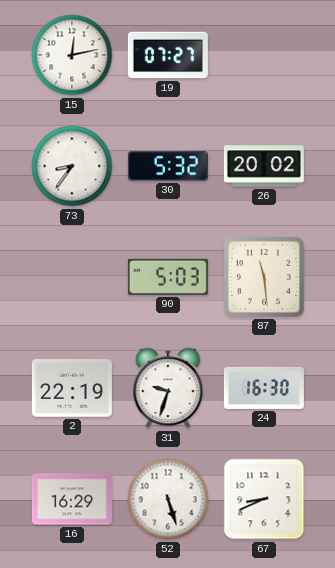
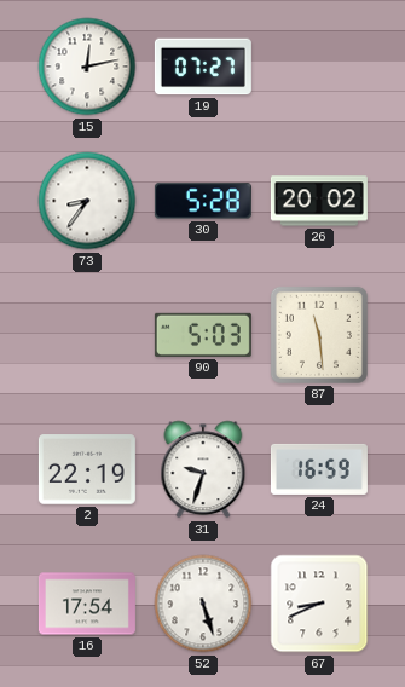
30: 5:32 -> 5:28
24: 16:30 -> 16:59
16: 16:29 -> 17:54
